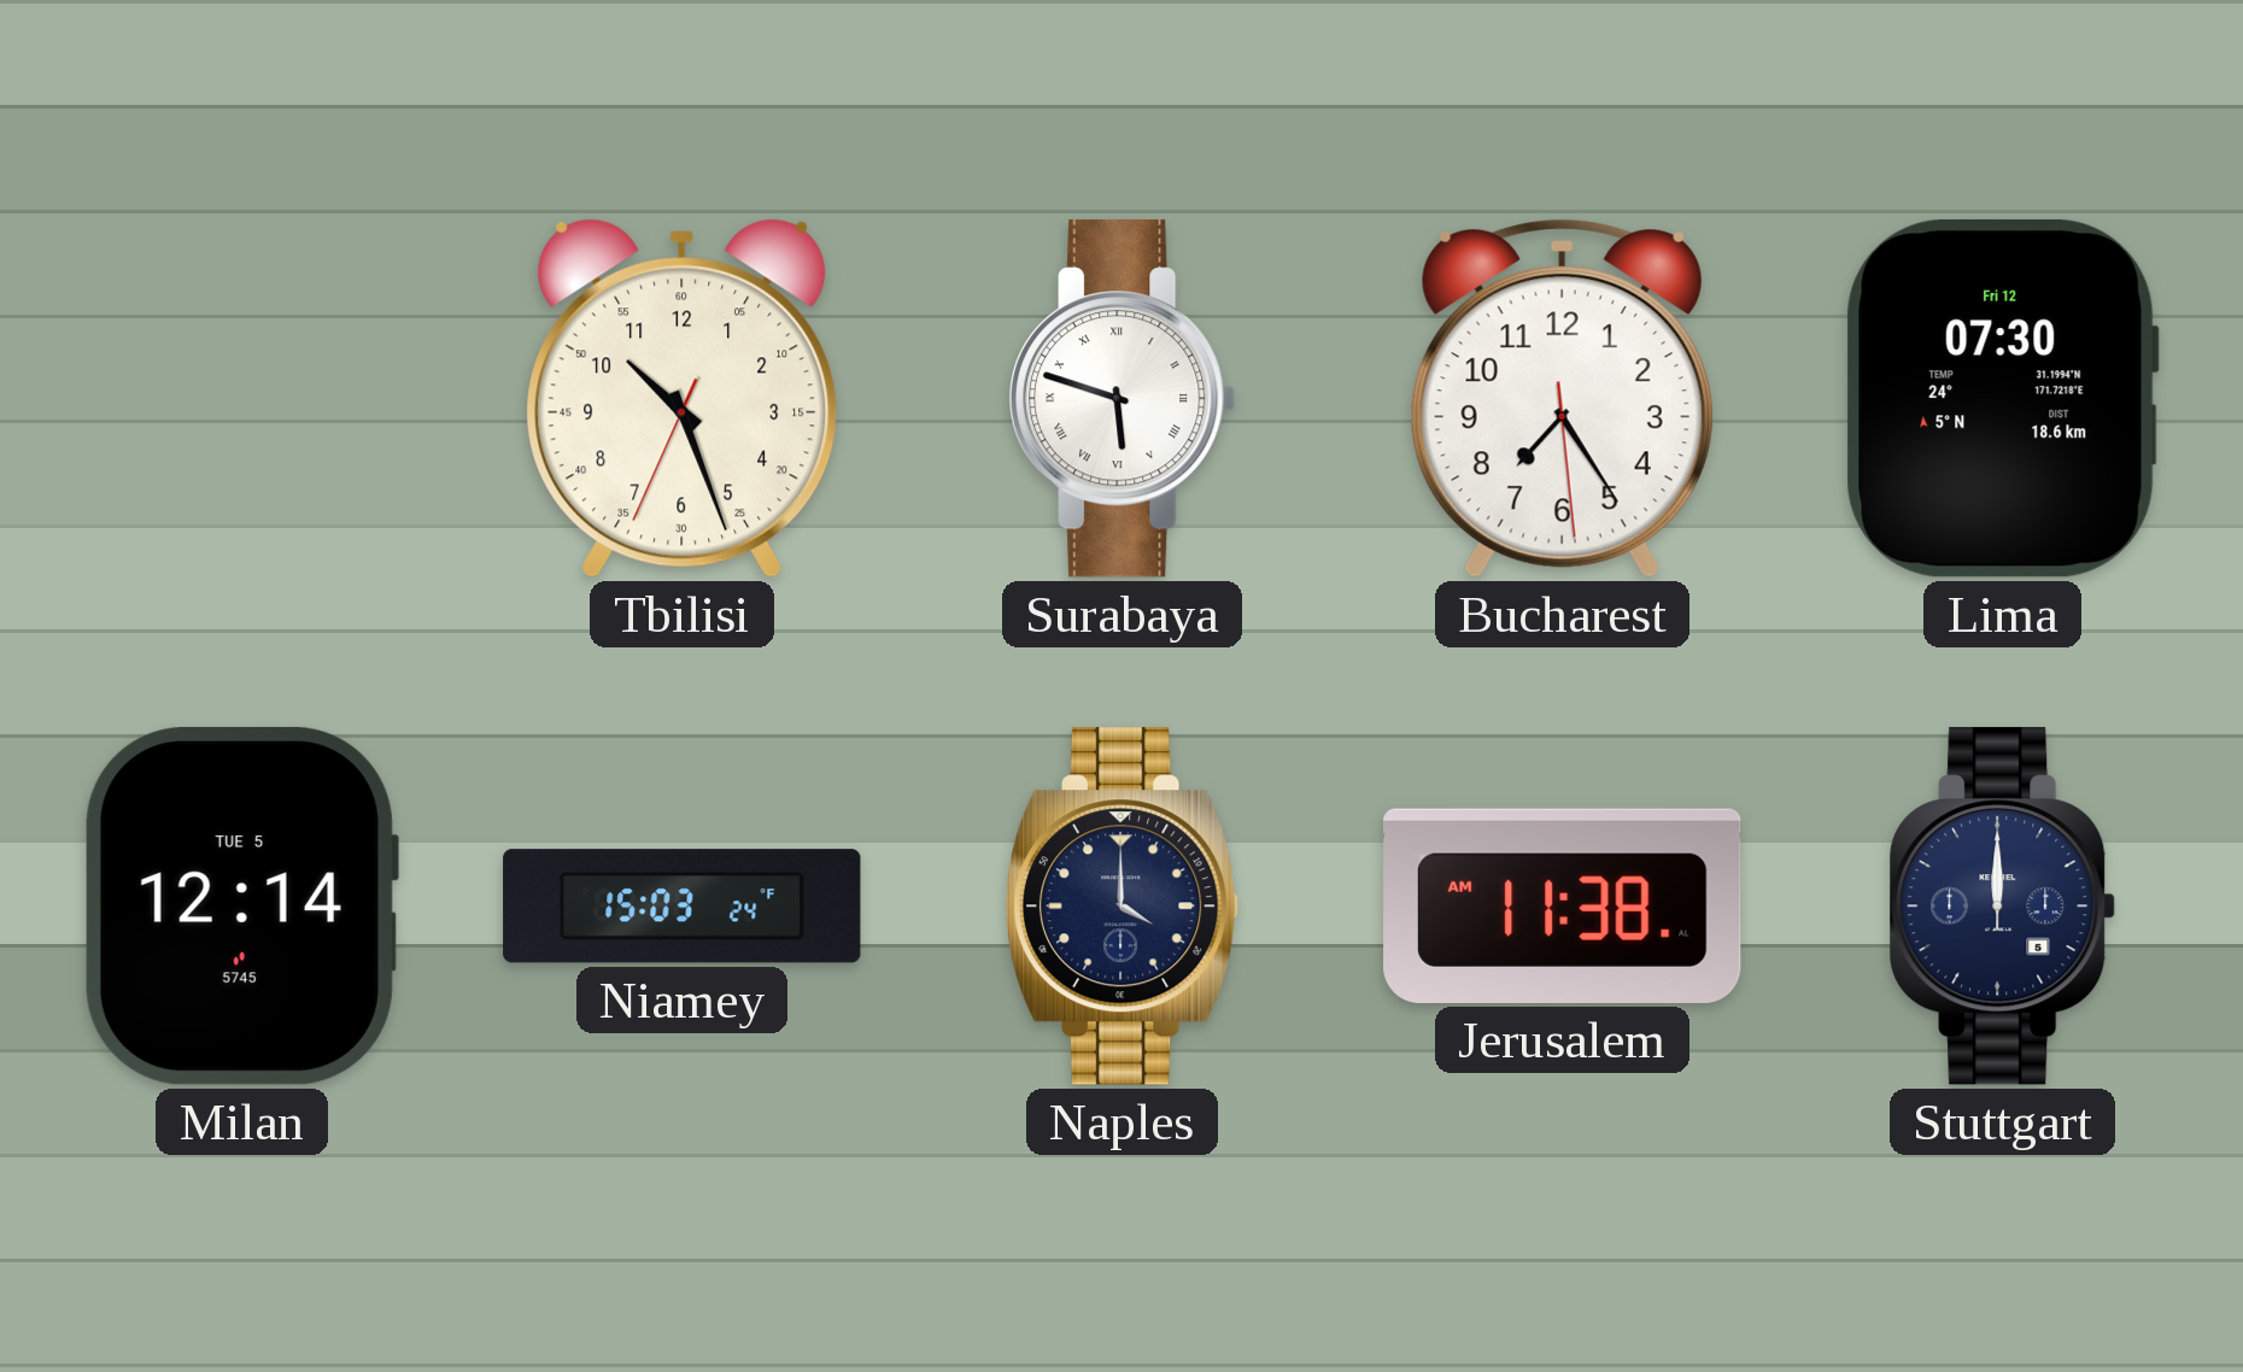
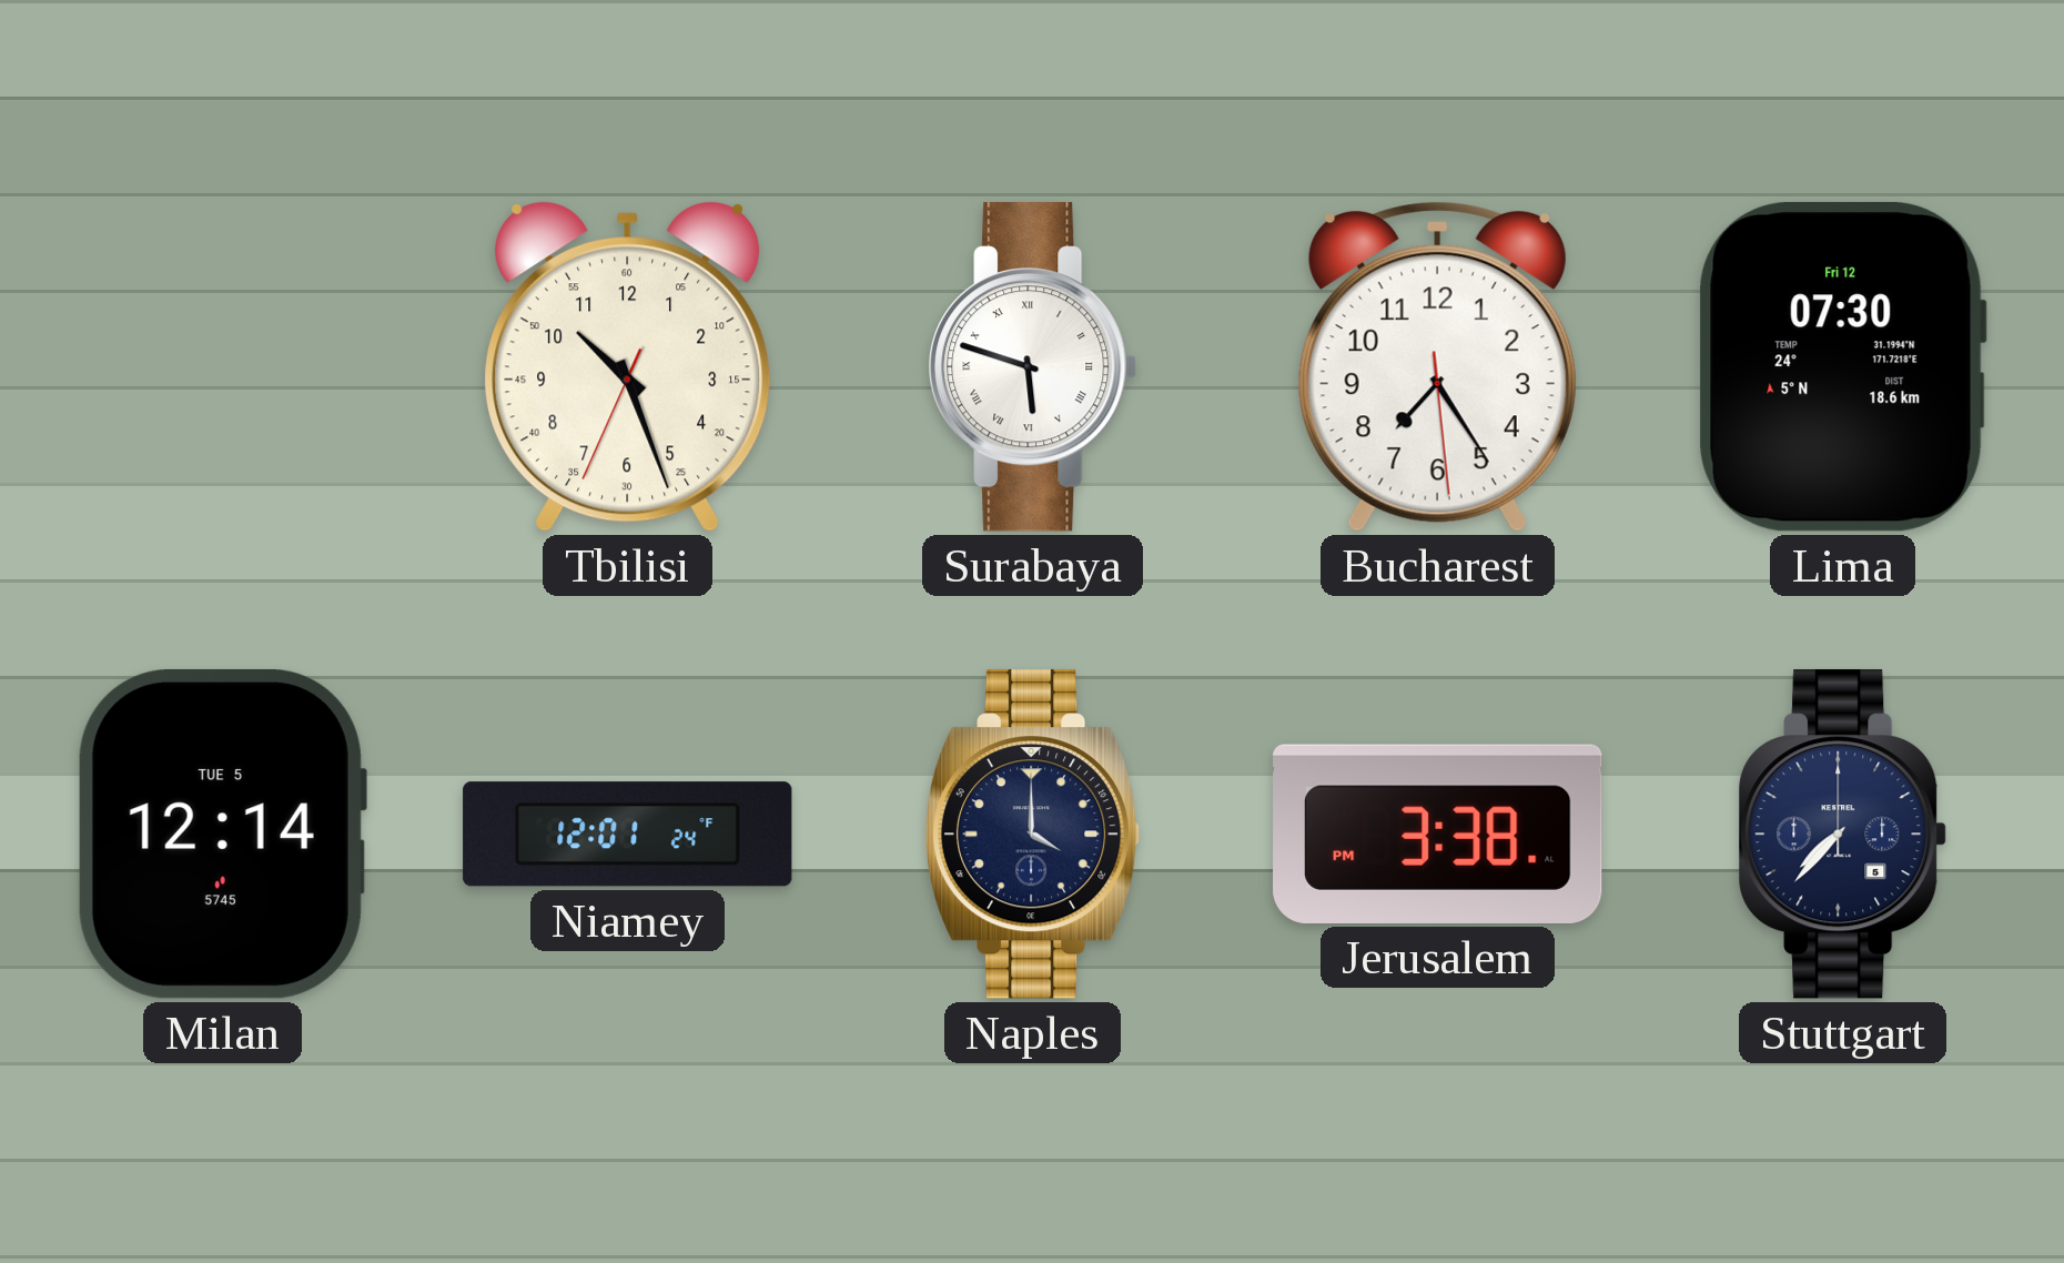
Niamey: 15:03 -> 12:01
Jerusalem: 11:38 -> 3:38
Stuttgart: 12:00 -> 7:37
